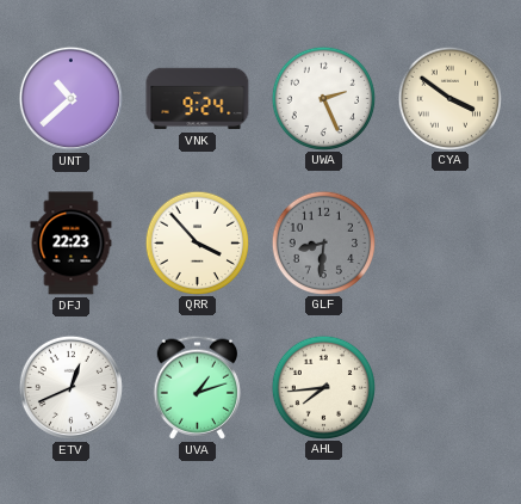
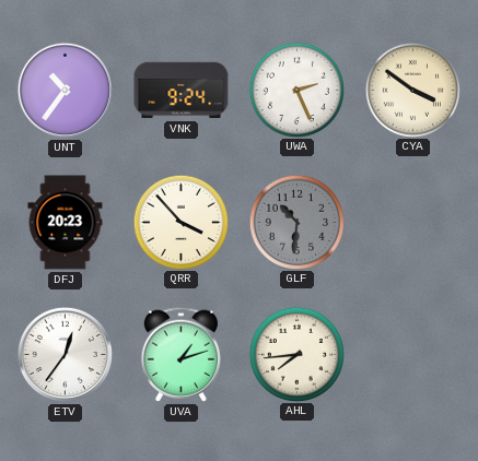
UNT: 10:38 -> 10:36
DFJ: 22:23 -> 20:23
GLF: 8:31 -> 10:31
ETV: 12:41 -> 12:36
